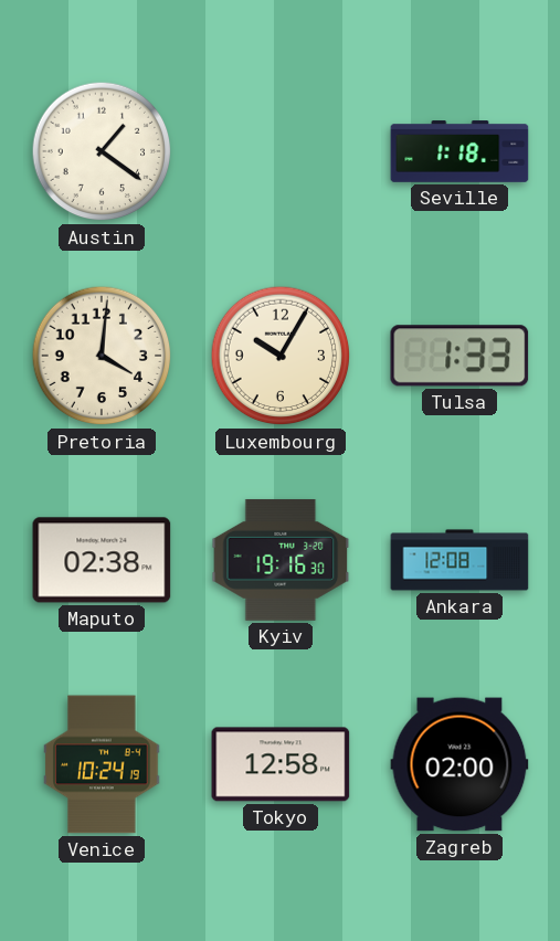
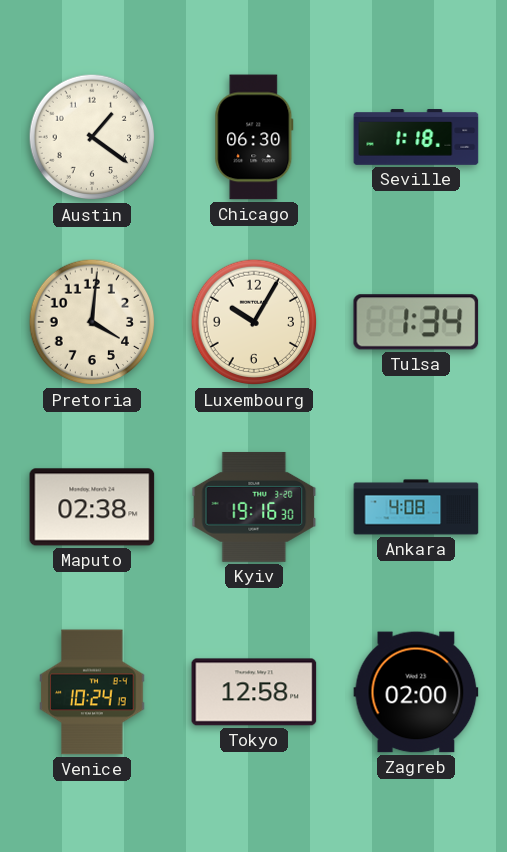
Chicago: none -> 06:30
Tulsa: 1:33 -> 1:34
Ankara: 12:08 -> 4:08
